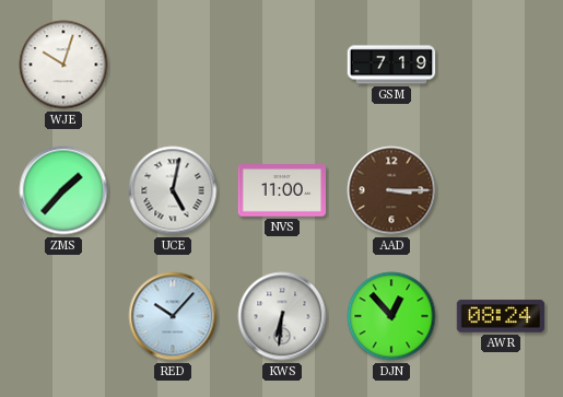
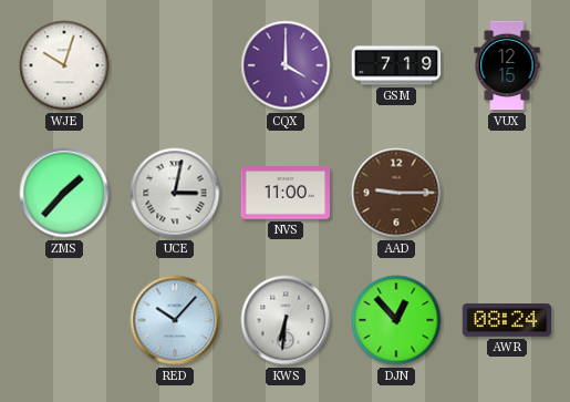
CQX: none -> 4:00
VUX: none -> 12:15
UCE: 5:02 -> 3:02
AAD: 3:15 -> 9:15
